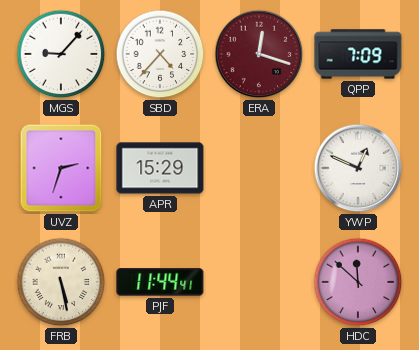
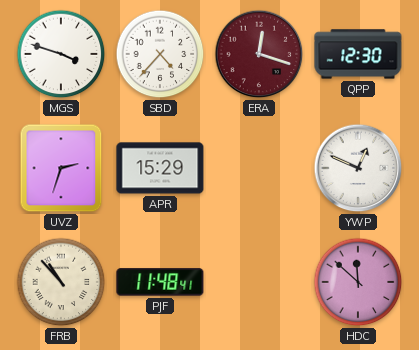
MGS: 9:07 -> 3:48
QPP: 7:09 -> 12:30
FRB: 5:28 -> 10:53
PJF: 11:44 -> 11:48
